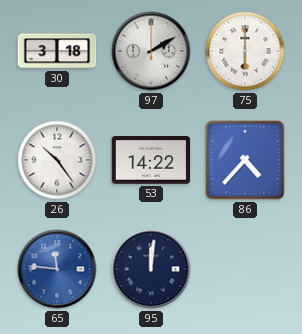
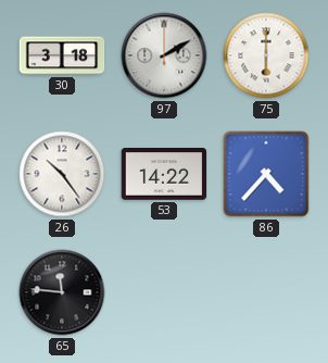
65 dial: blue -> black
95: 12:01 -> none
